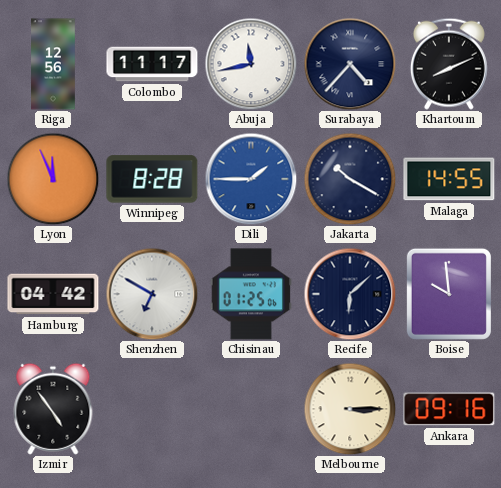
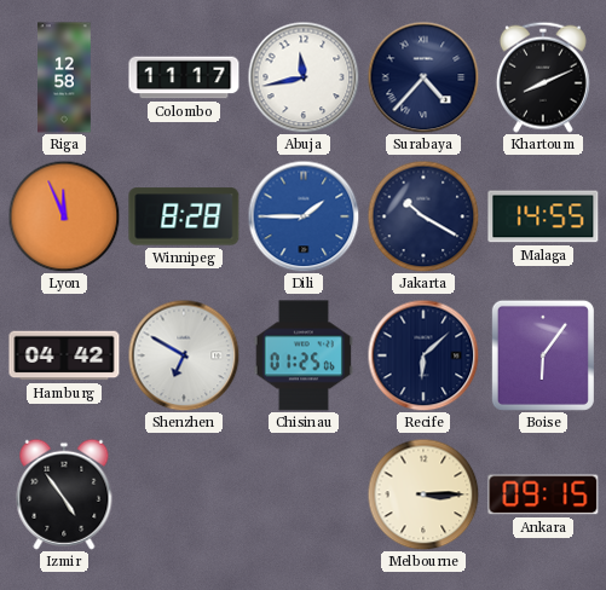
Riga: 12:56 -> 12:58
Boise: 9:59 -> 6:06
Ankara: 09:16 -> 09:15
